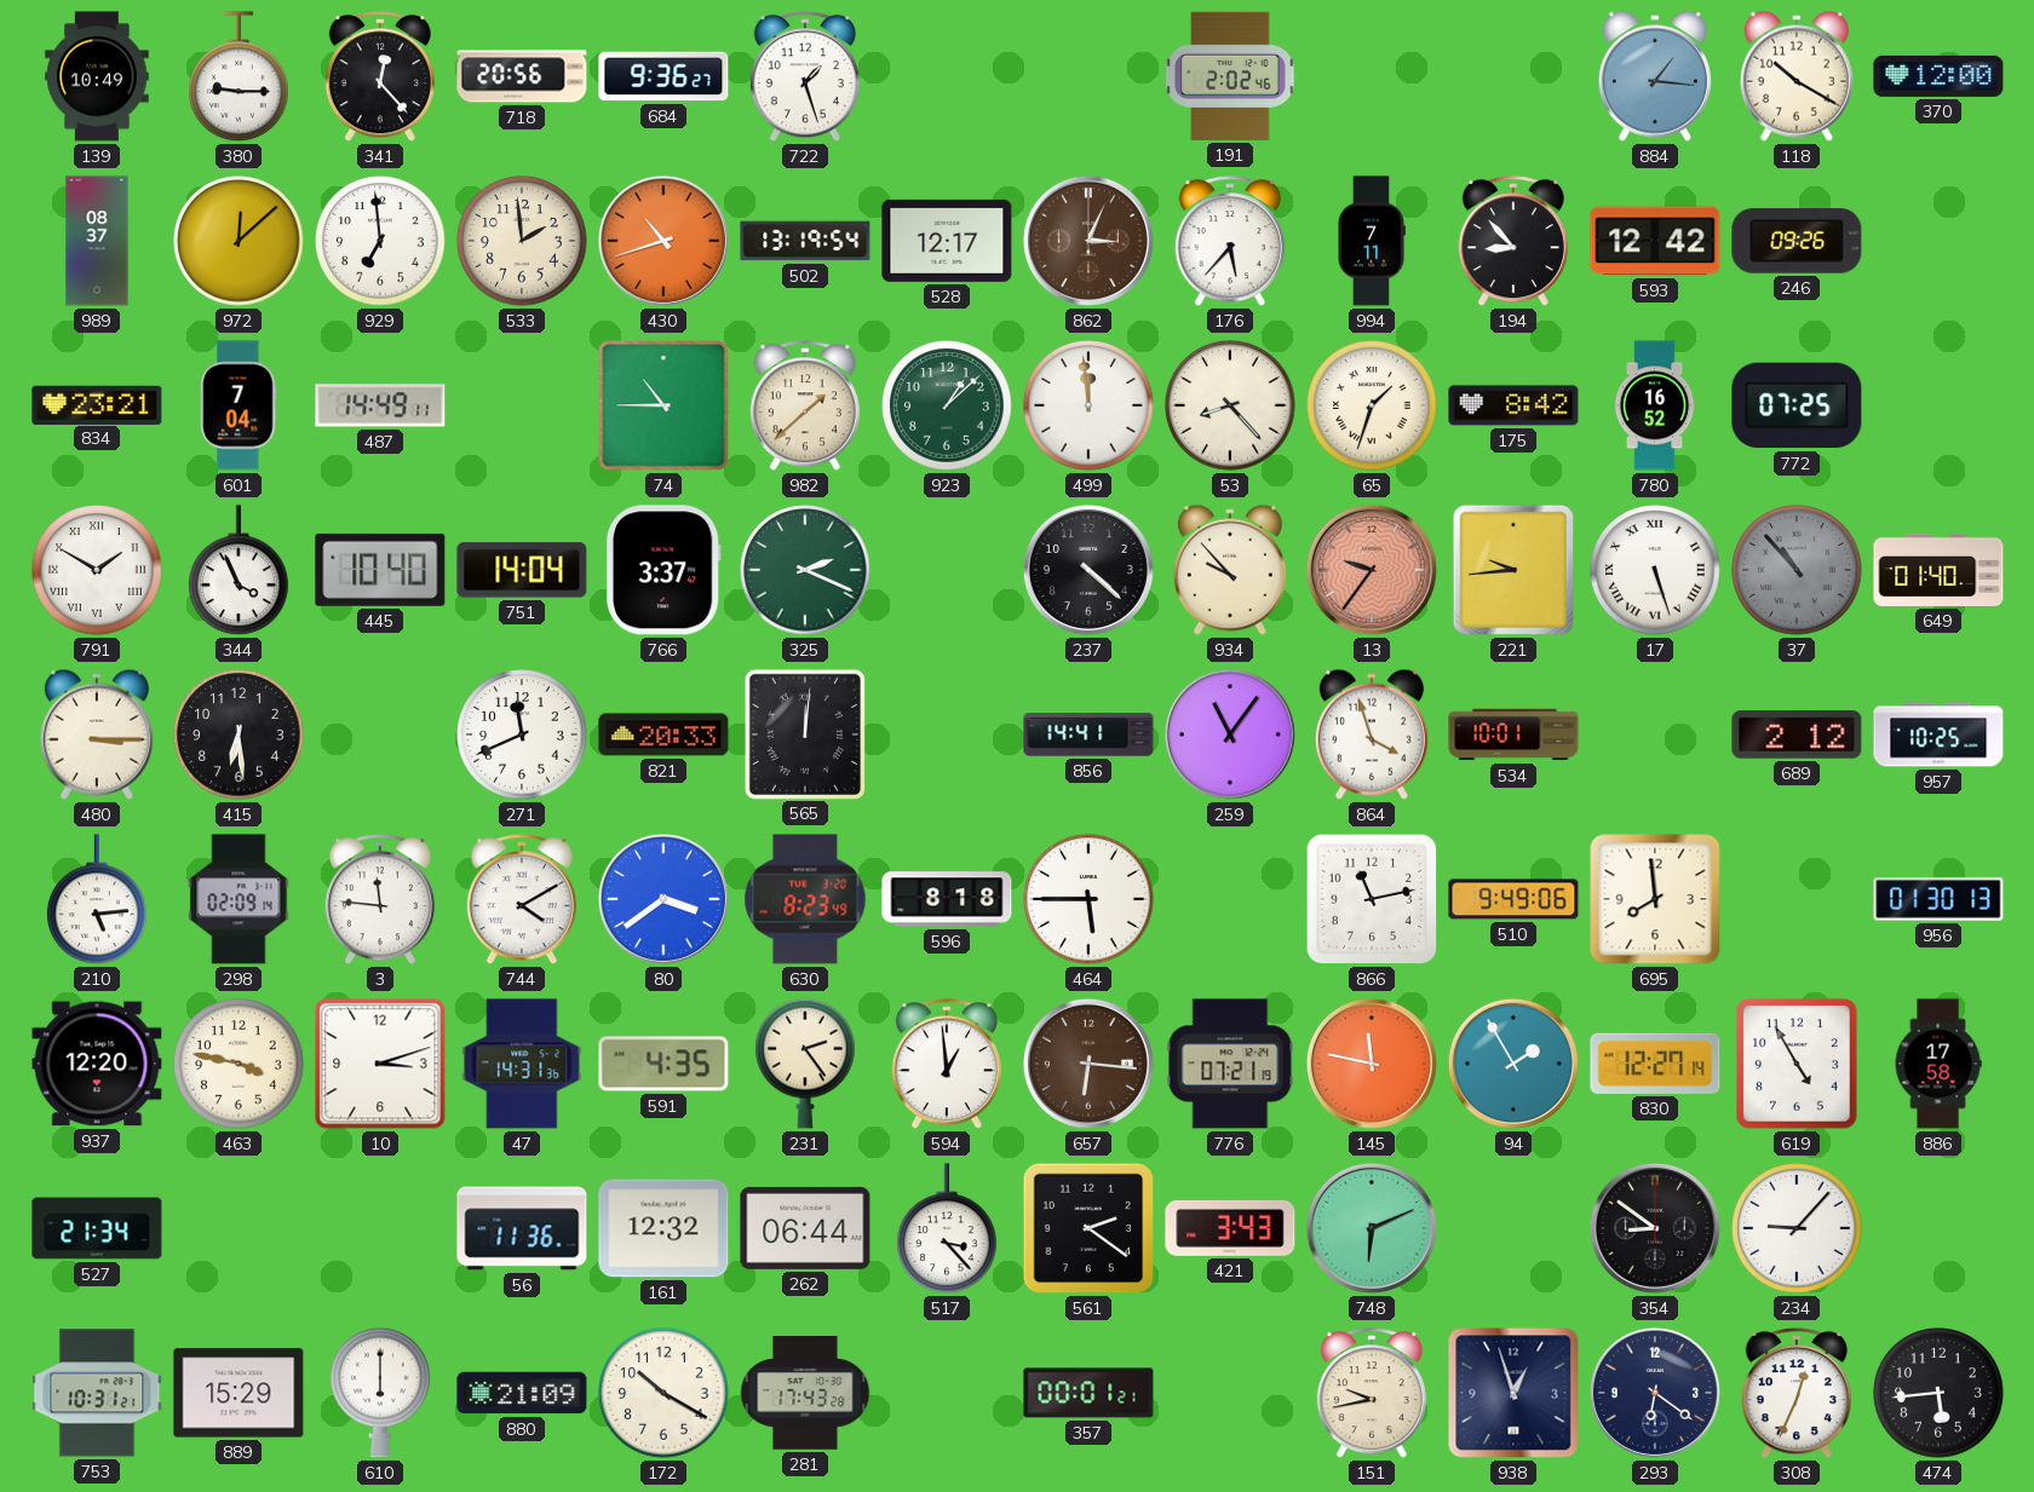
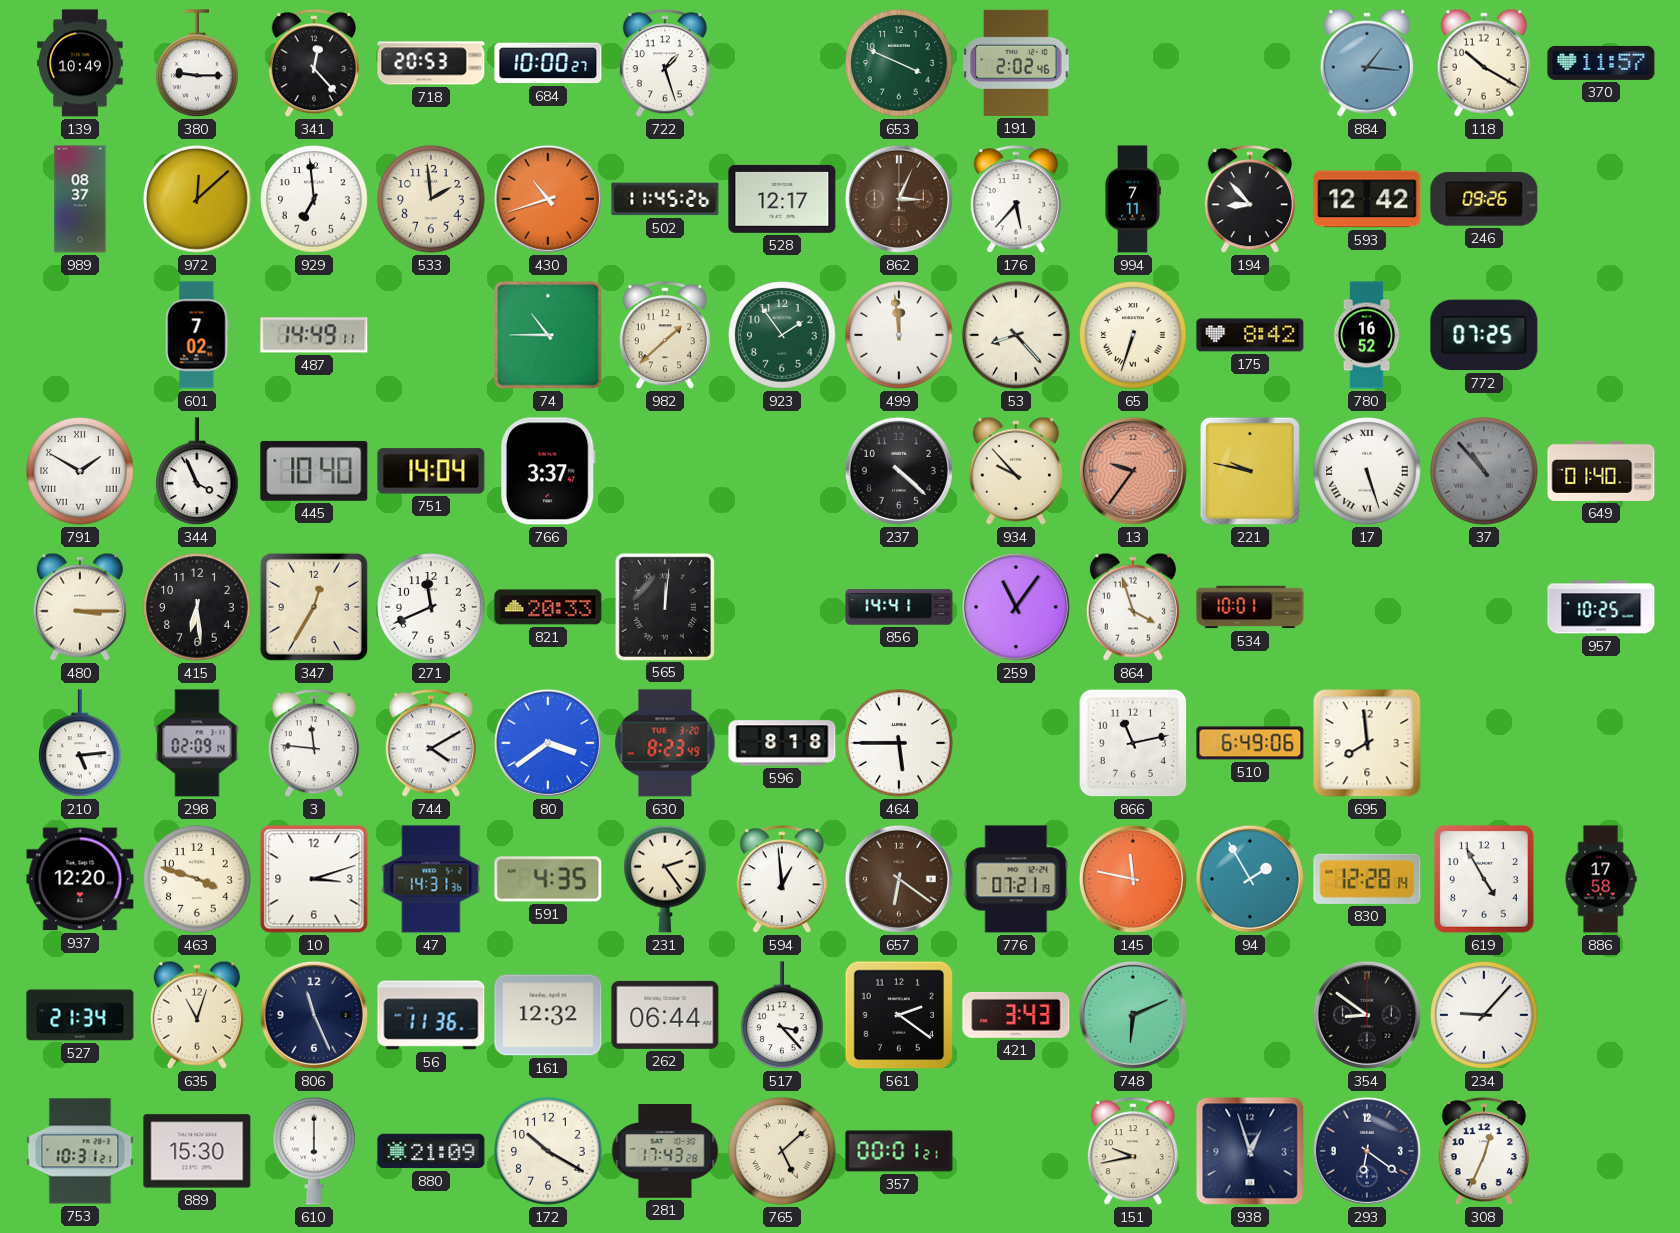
718: 20:56 -> 20:53
684: 9:36 -> 10:00
653: none -> 3:49
370: 12:00 -> 11:57
502: 13:19 -> 11:45
834: 23:21 -> none
601: 7:04 -> 7:02
923: 1:08 -> 1:54
65: 1:33 -> 6:33
325: 2:19 -> none
221: 9:44 -> 9:47
347: none -> 12:35
689: 2:12 -> none
510: 9:49 -> 6:49
956: 01:30 -> none
463: 3:47 -> 3:48
657: 6:16 -> 6:21
830: 12:27 -> 12:28
635: none -> 11:03
806: none -> 11:26
889: 15:29 -> 15:30
765: none -> 5:08
474: 5:44 -> none
